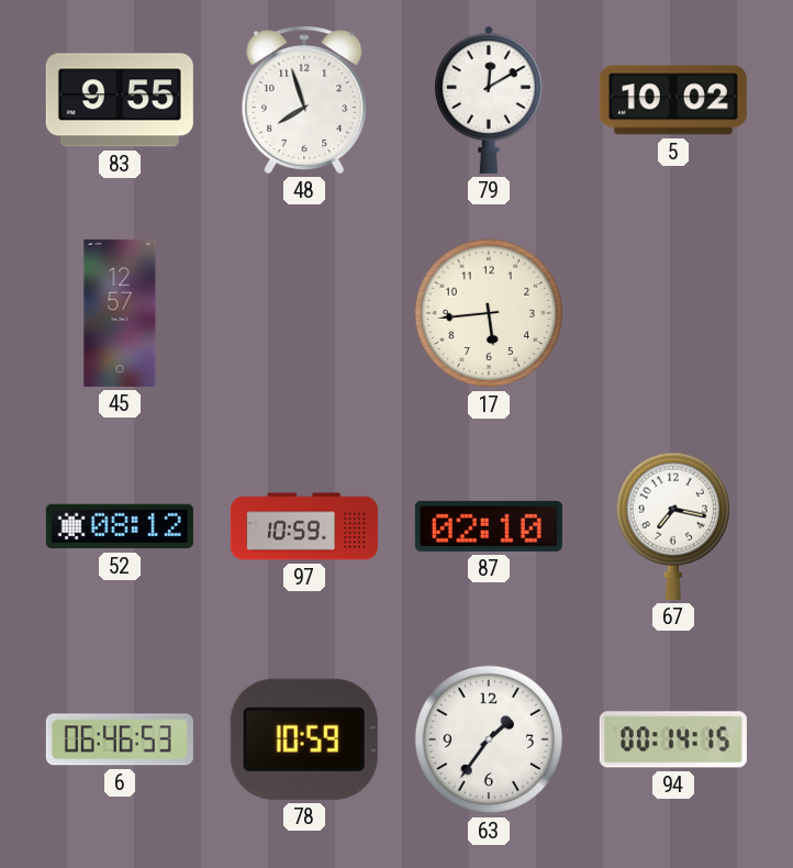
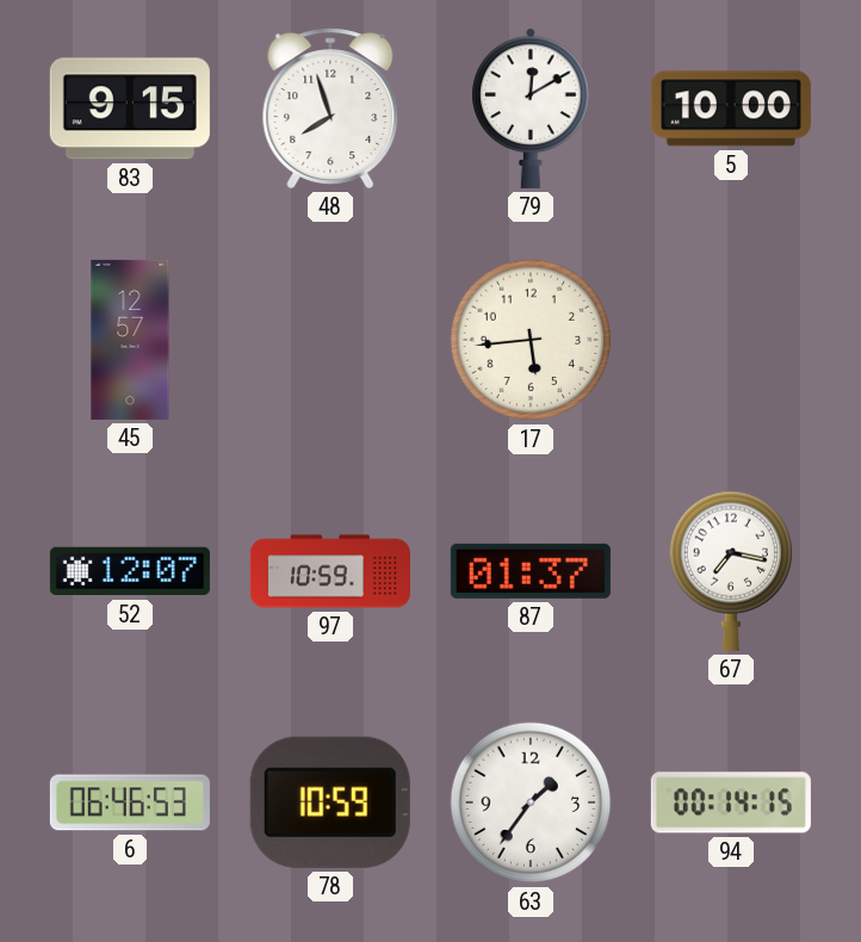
83: 9:55 -> 9:15
5: 10:02 -> 10:00
52: 08:12 -> 12:07
87: 02:10 -> 01:37
